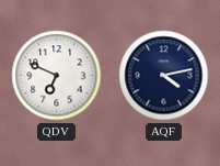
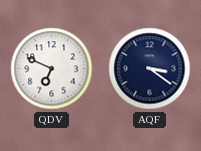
AQF: 4:13 -> 3:21
